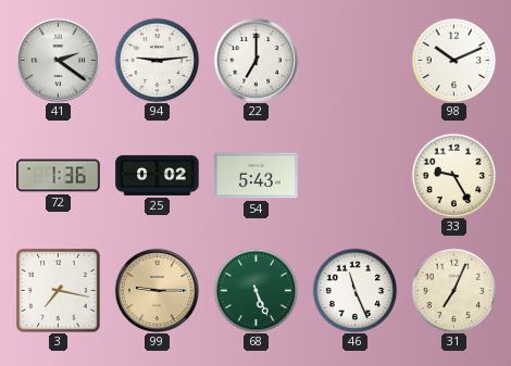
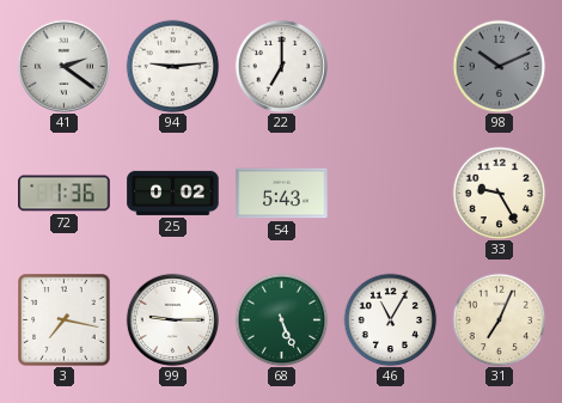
98 dial: white -> grey
99 dial: champagne -> white
46: 11:26 -> 11:05
